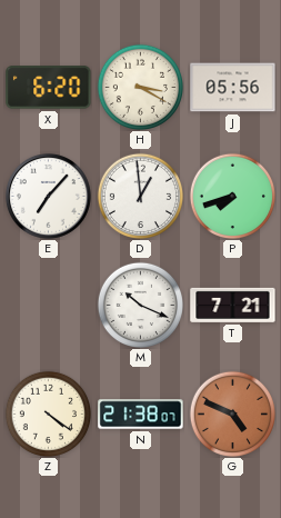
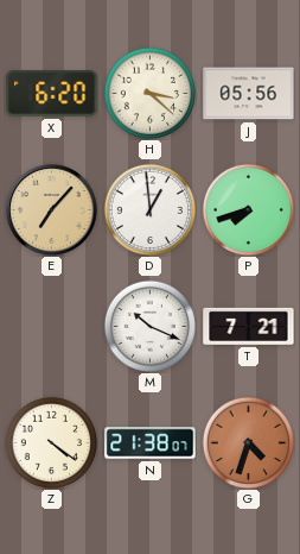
H: 3:20 -> 3:22
E dial: white -> champagne
G: 4:49 -> 4:33
